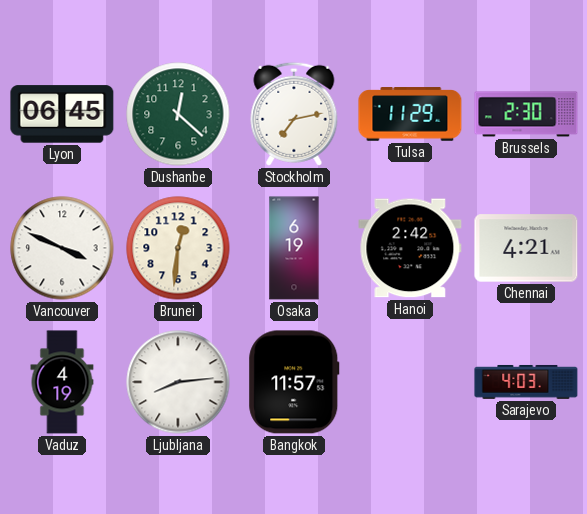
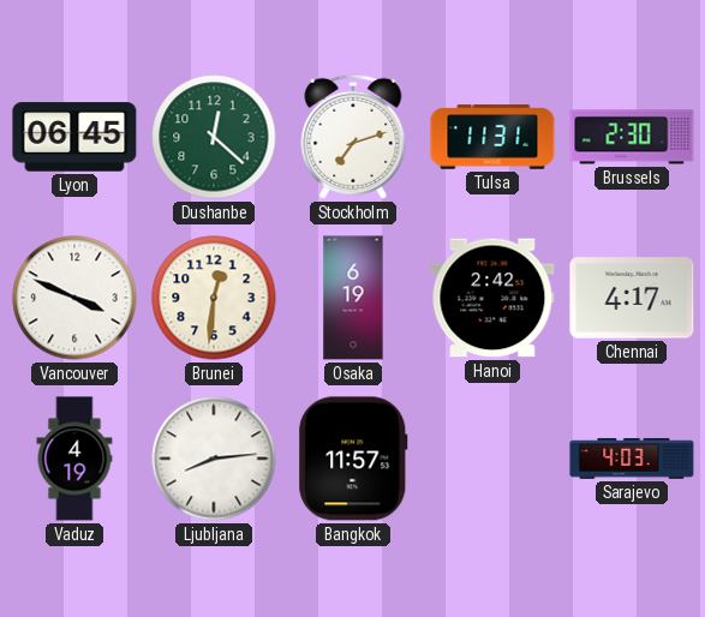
Stockholm: 7:13 -> 7:12
Tulsa: 11:29 -> 11:31
Chennai: 4:21 -> 4:17
